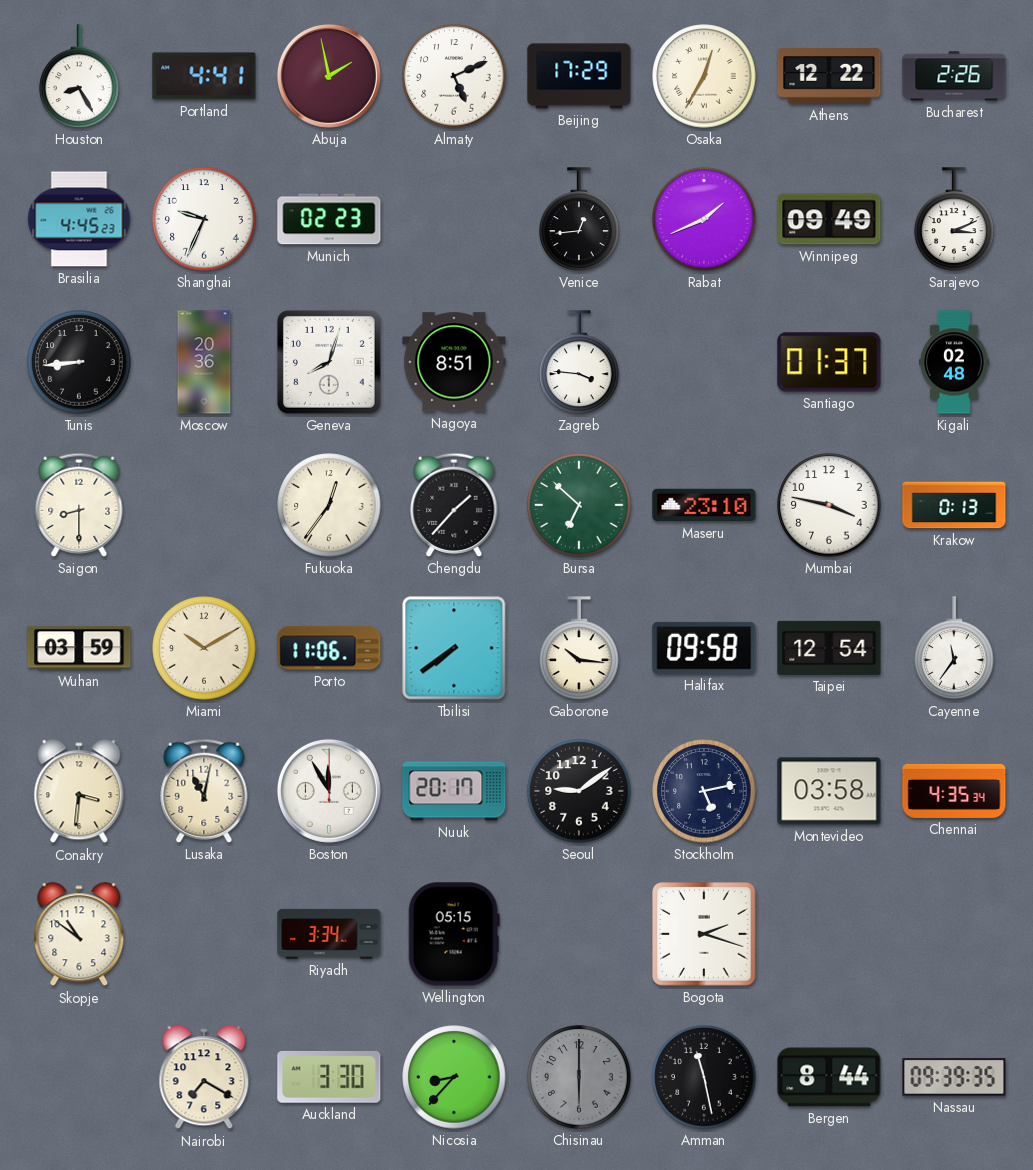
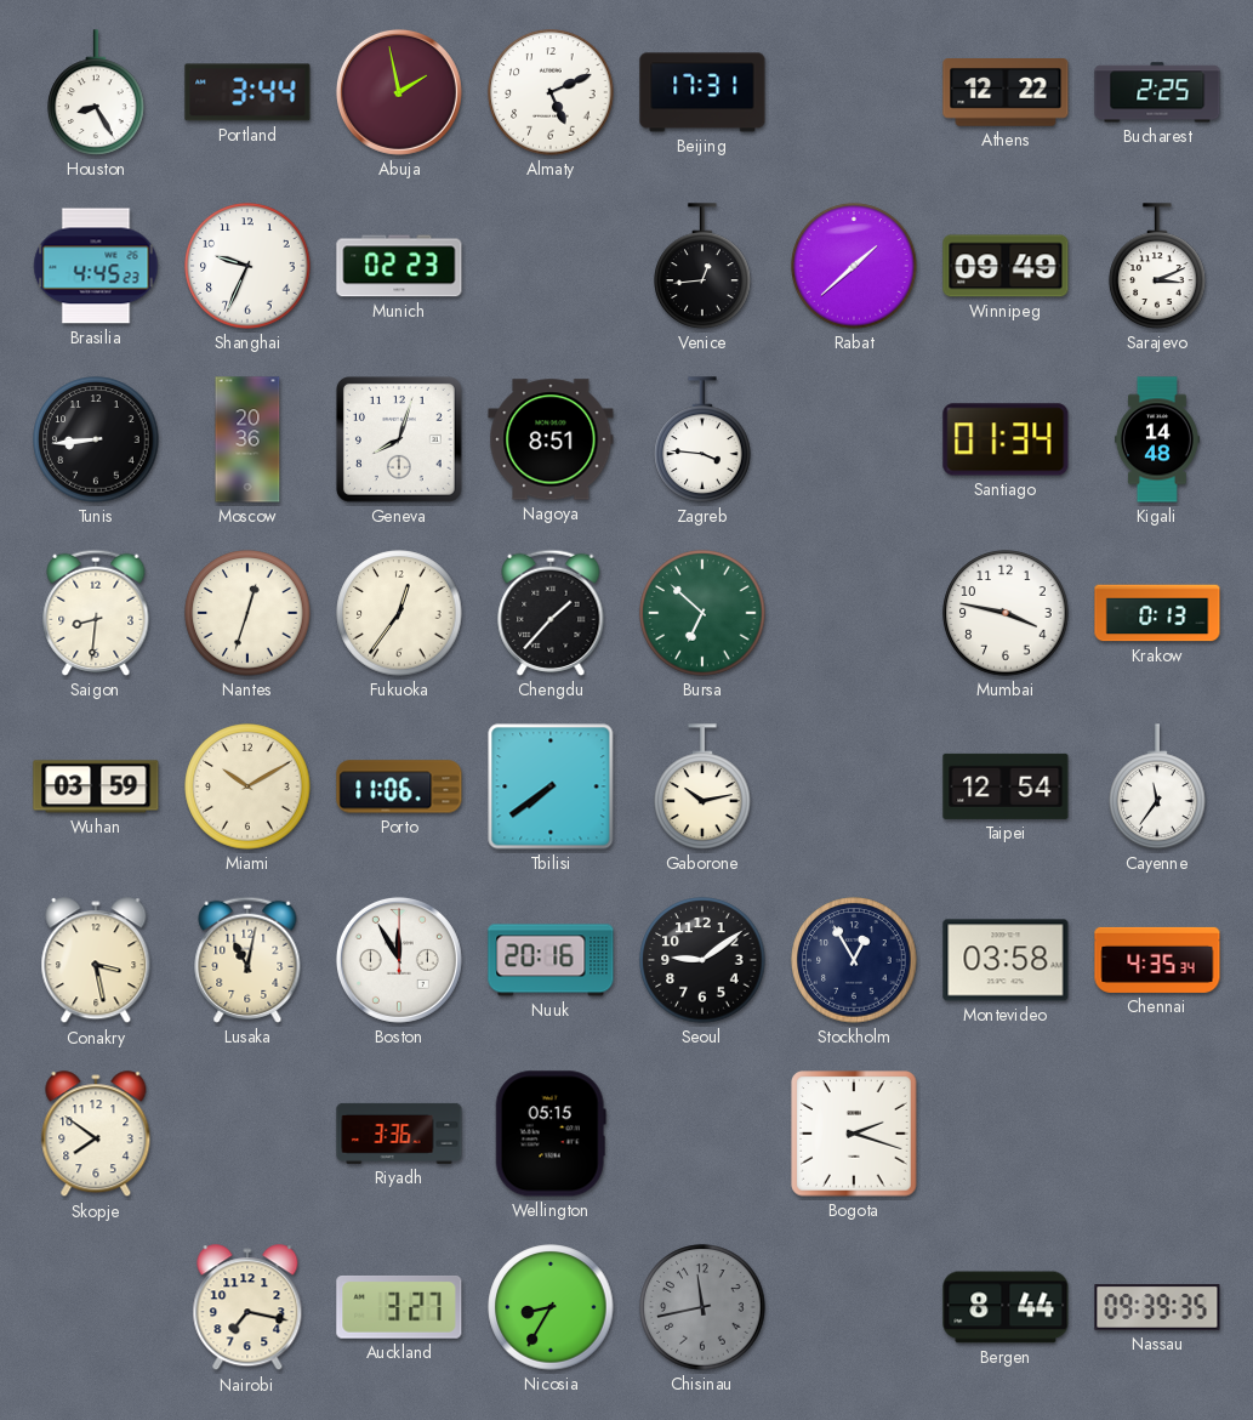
Portland: 4:41 -> 3:44
Beijing: 17:29 -> 17:31
Osaka: 12:35 -> none
Bucharest: 2:26 -> 2:25
Rabat: 1:41 -> 1:38
Santiago: 01:37 -> 01:34
Kigali: 02:48 -> 14:48
Saigon: 8:30 -> 8:31
Nantes: none -> 12:33
Maseru: 23:10 -> none
Gaborone: 10:16 -> 10:13
Halifax: 09:58 -> none
Conakry: 3:31 -> 3:28
Nuuk: 20:17 -> 20:16
Stockholm: 5:13 -> 12:55
Skopje: 10:51 -> 7:51
Riyadh: 3:34 -> 3:36
Nairobi: 7:20 -> 7:17
Auckland: 3:30 -> 3:27
Nicosia: 8:37 -> 8:35
Chisinau: 6:00 -> 11:43
Amman: 11:28 -> none
